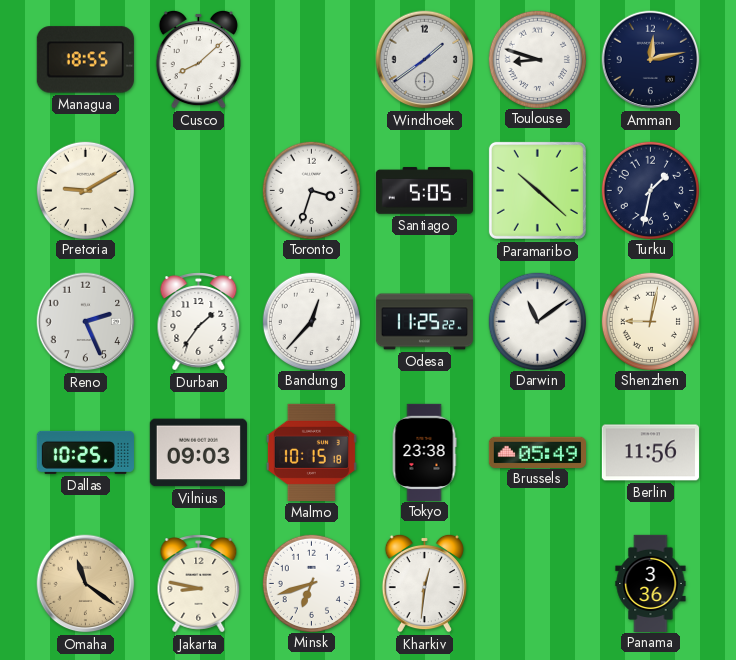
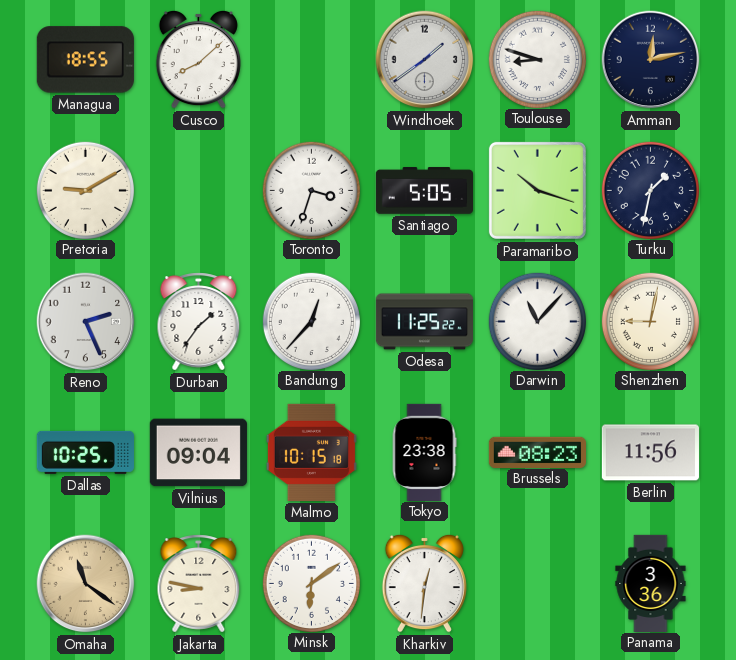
Paramaribo: 10:22 -> 10:18
Darwin: 11:09 -> 11:07
Vilnius: 09:03 -> 09:04
Brussels: 05:49 -> 08:23
Minsk: 6:42 -> 6:09
